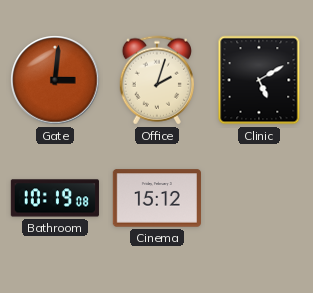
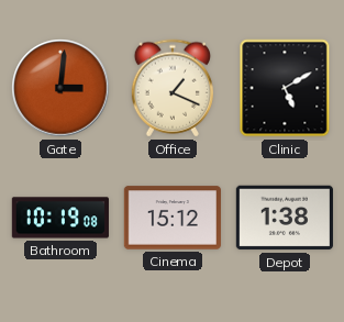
Office: 2:03 -> 1:19
Depot: none -> 1:38
